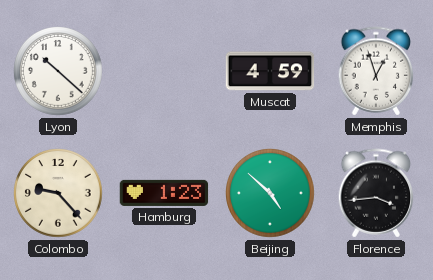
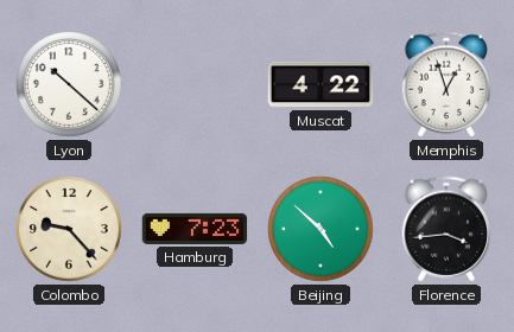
Muscat: 4:59 -> 4:22
Hamburg: 1:23 -> 7:23
